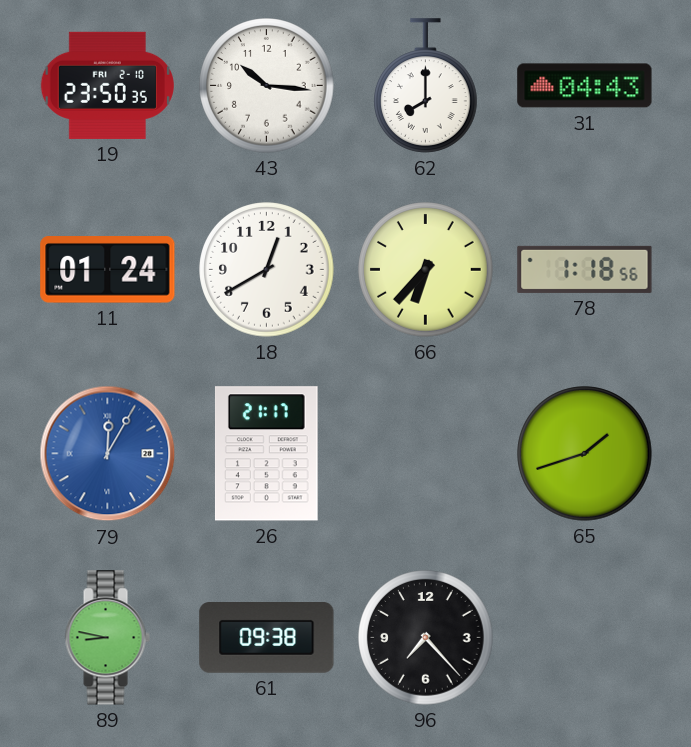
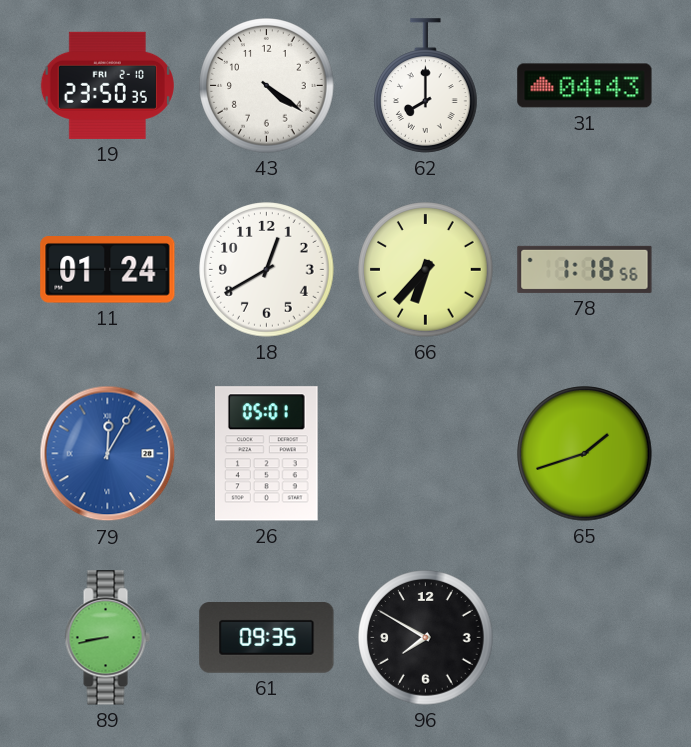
43: 10:16 -> 4:21
26: 21:17 -> 05:01
89: 8:47 -> 8:43
61: 09:38 -> 09:35
96: 7:23 -> 7:50
